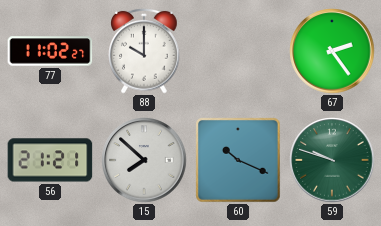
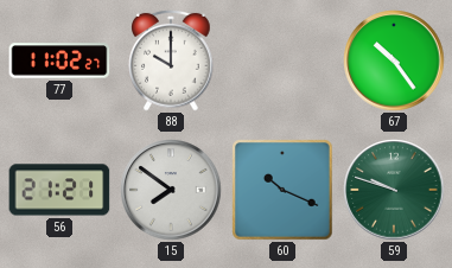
67: 2:24 -> 10:24
15: 7:52 -> 7:51
